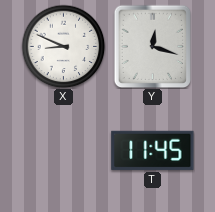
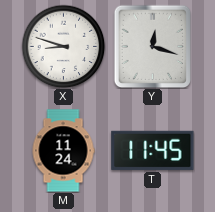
X: 8:49 -> 8:48
M: none -> 11:24
